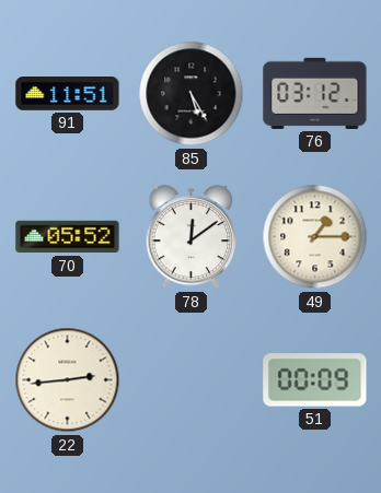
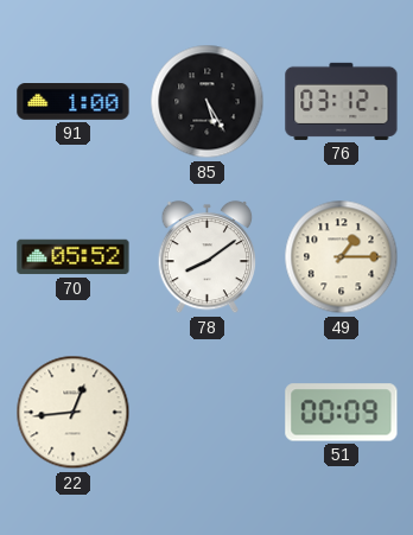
91: 11:51 -> 1:00
78: 12:09 -> 8:09
22: 2:44 -> 12:44
